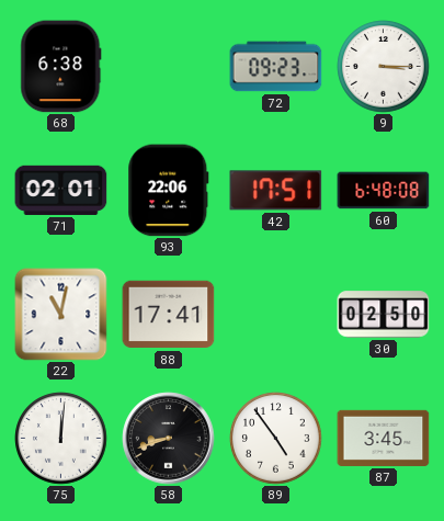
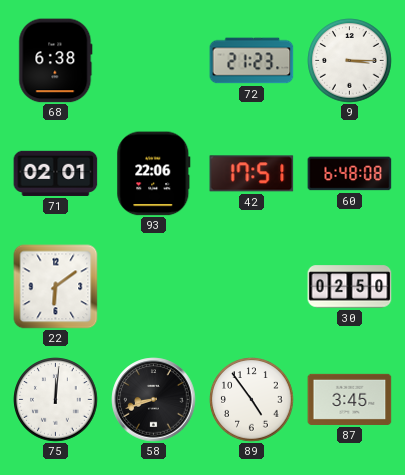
72: 09:23 -> 21:23
22: 11:02 -> 6:09
88: 17:41 -> none
